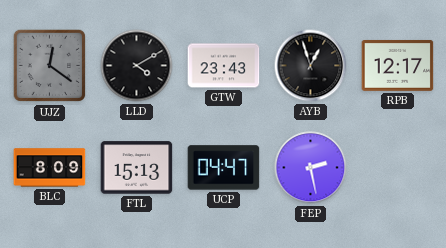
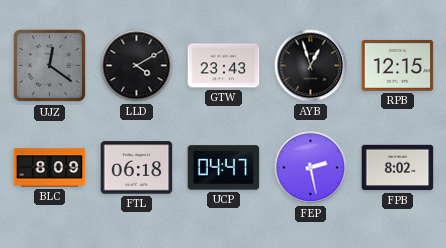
RPB: 12:17 -> 12:15
FTL: 15:13 -> 06:18
FPB: none -> 8:02
